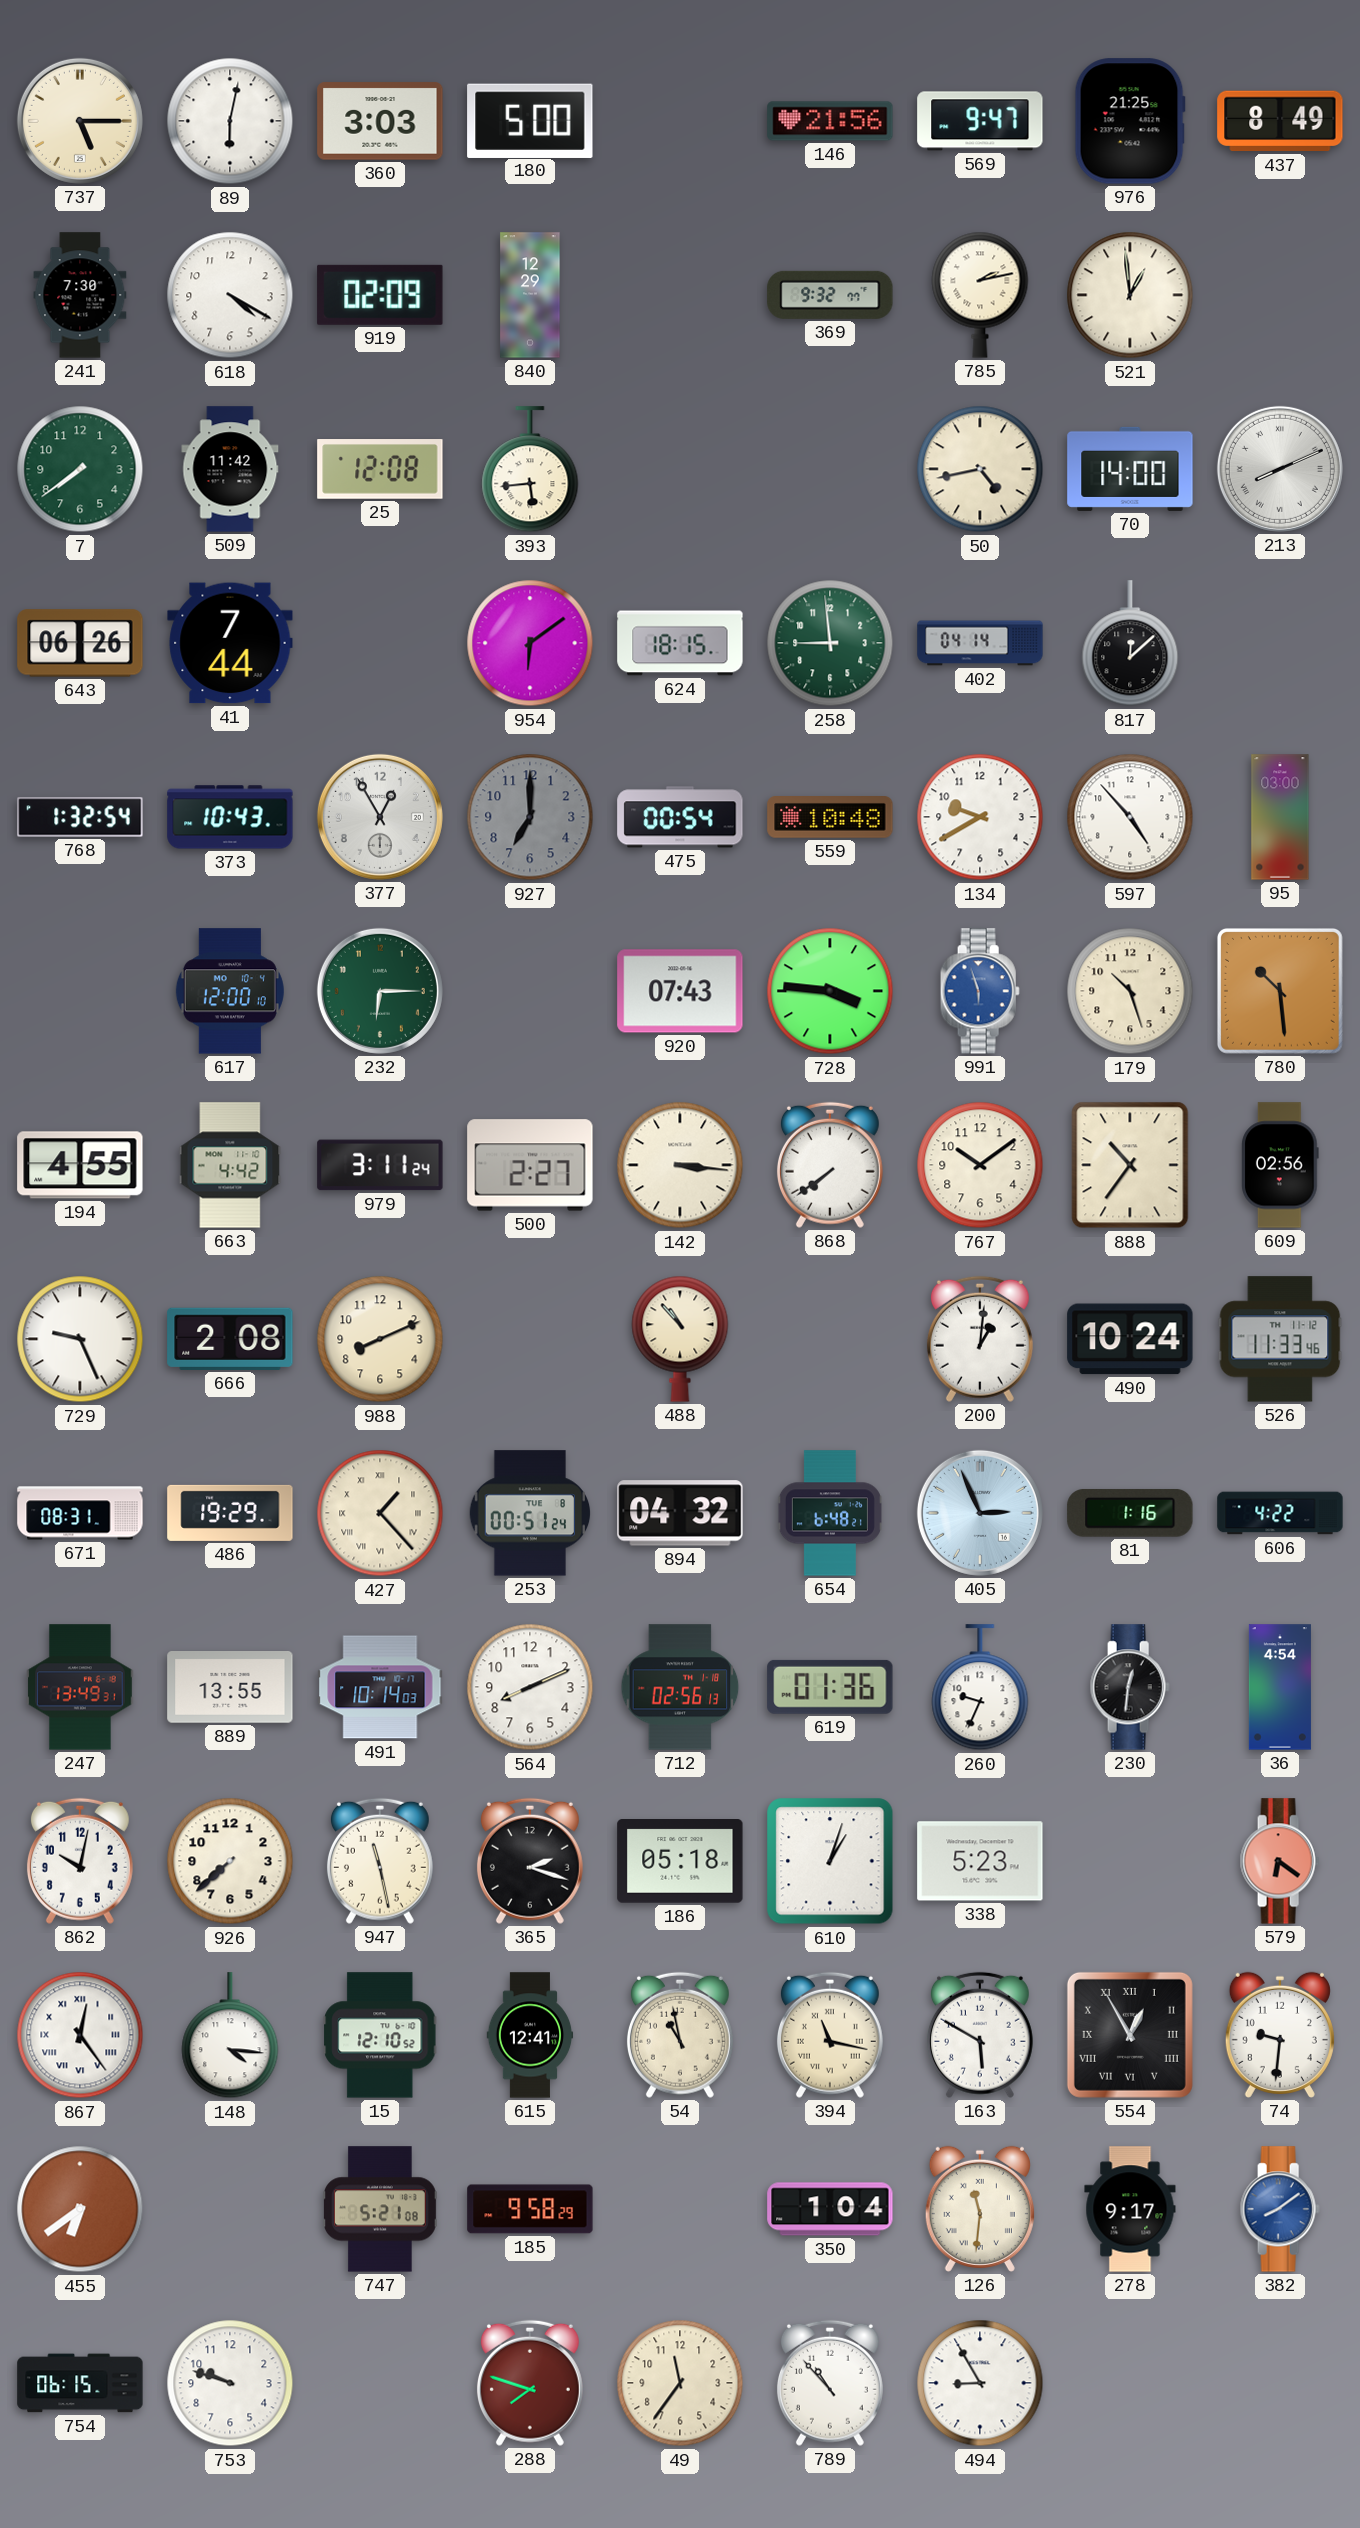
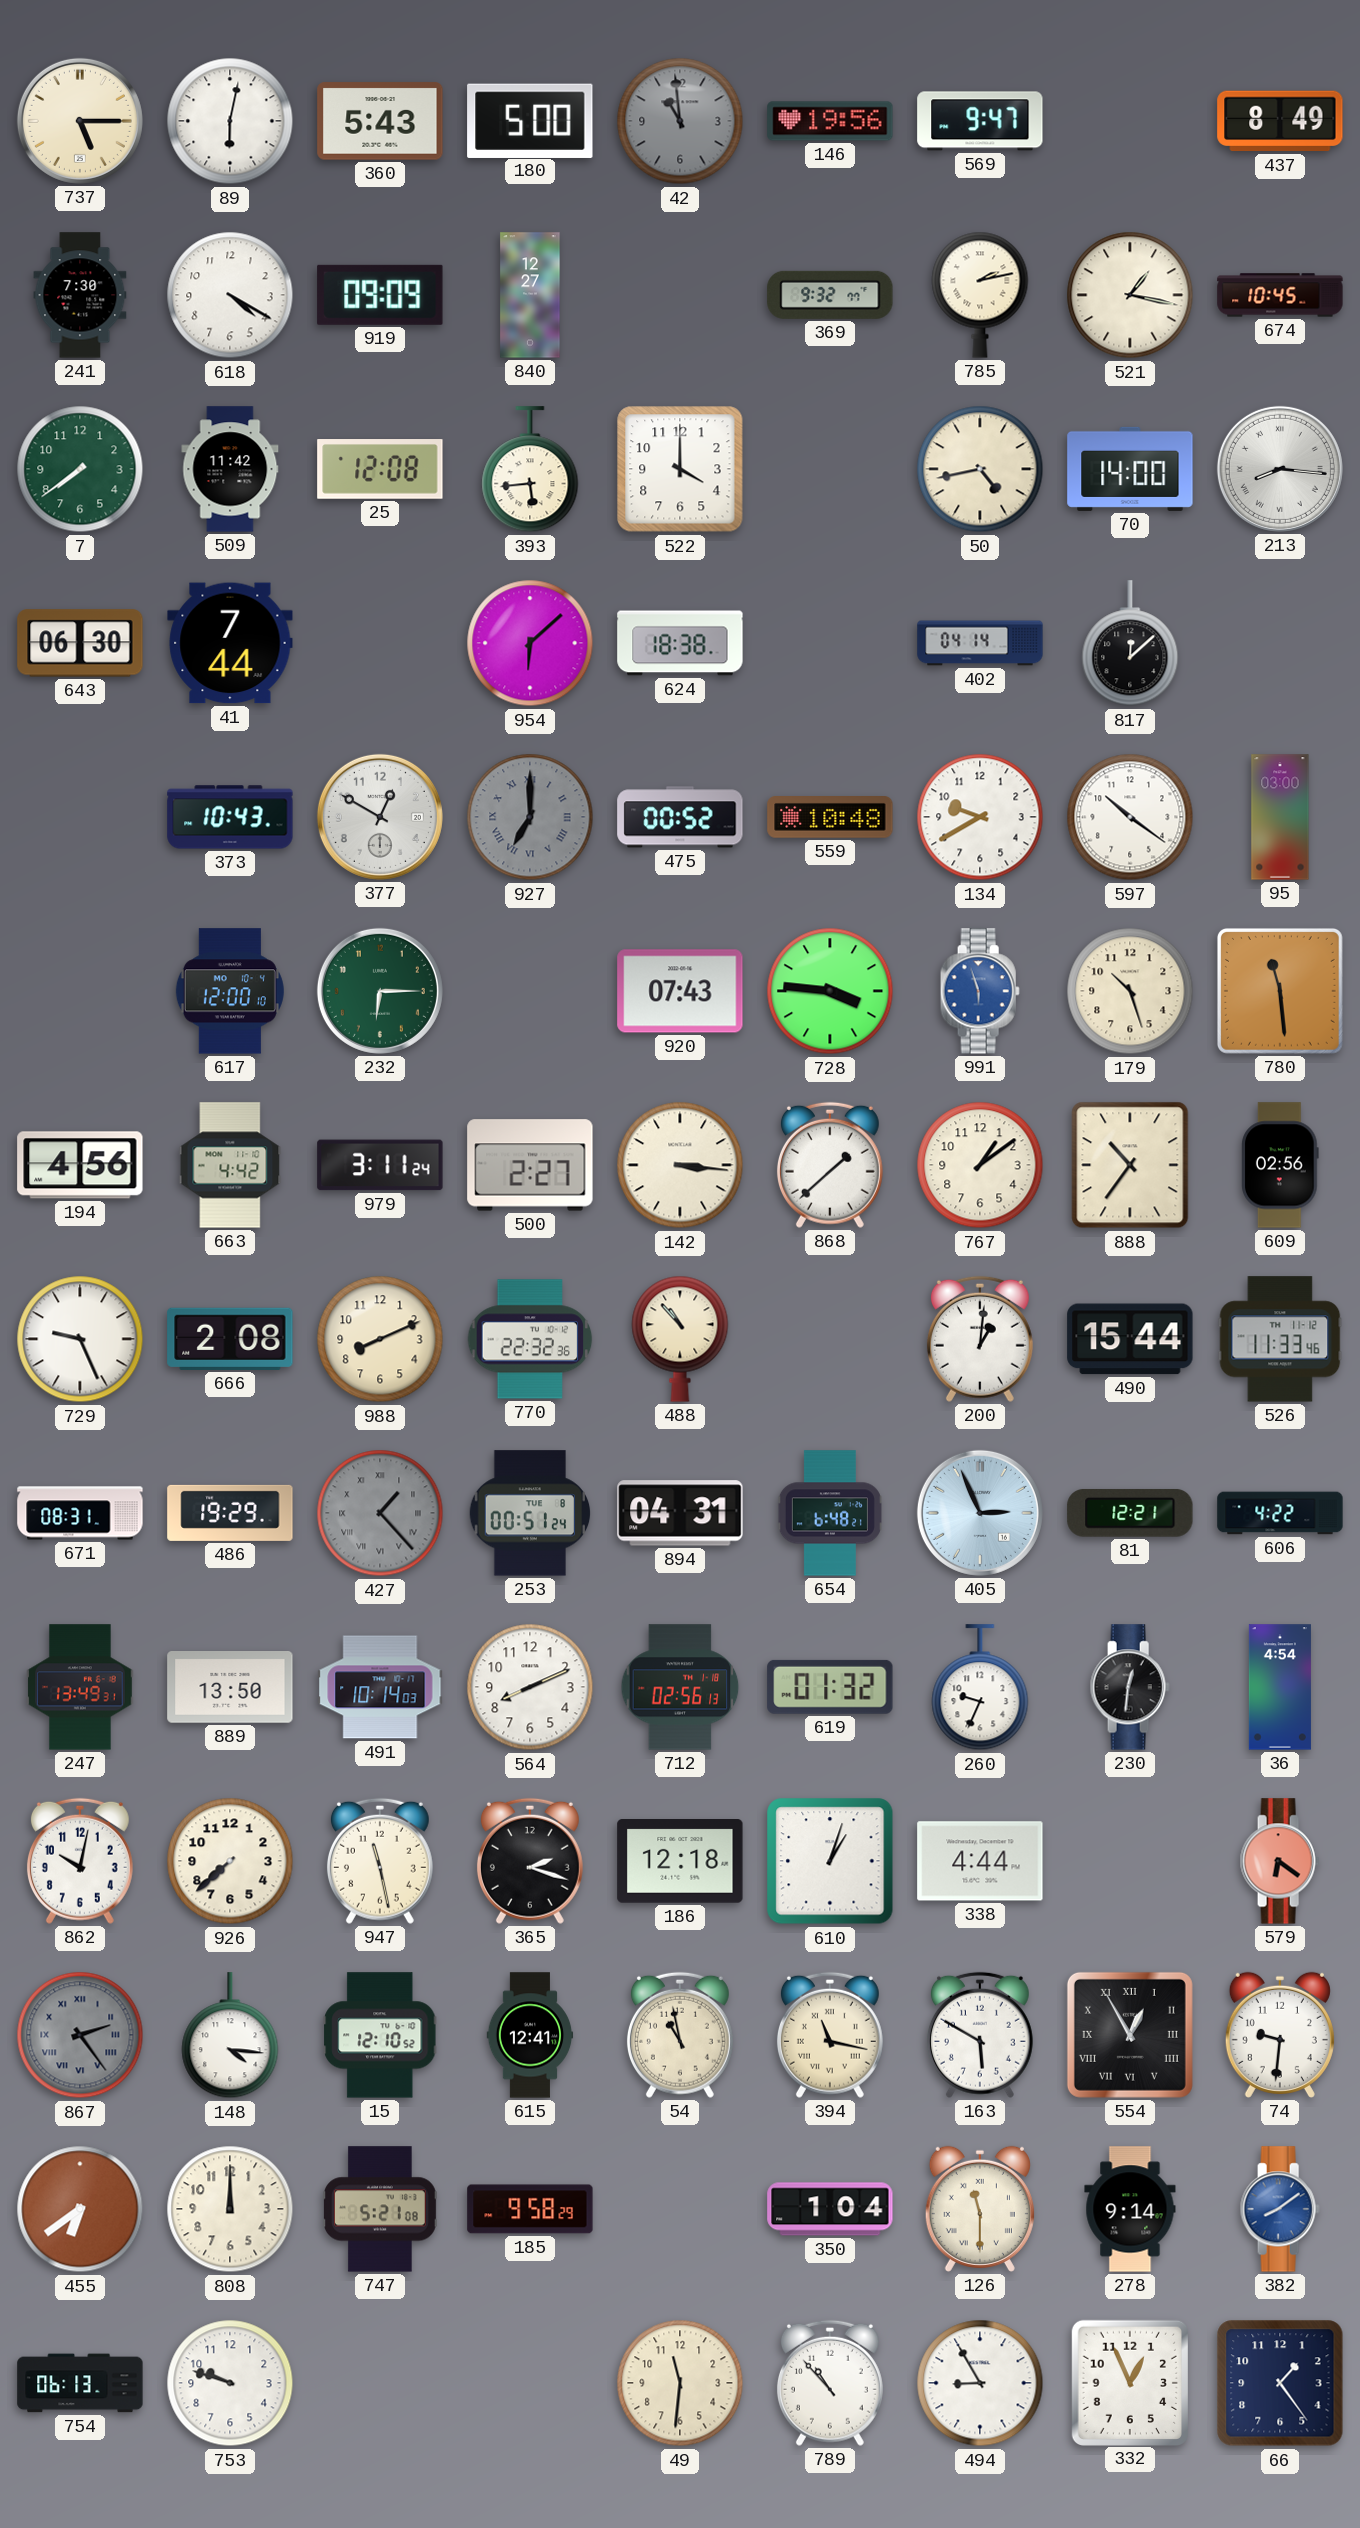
360: 3:03 -> 5:43
42: none -> 10:59
146: 21:56 -> 19:56
976: 21:25 -> none
919: 02:09 -> 09:09
840: 12:29 -> 12:27
521: 12:59 -> 1:17
674: none -> 10:45
522: none -> 4:00
213: 8:11 -> 8:16
643: 06:26 -> 06:30
954: 6:09 -> 6:08
624: 18:15 -> 18:38
258: 8:59 -> none
768: 1:32 -> none
377: 12:55 -> 12:50
927 numerals: Arabic -> Roman
475: 00:54 -> 00:52
597: 4:53 -> 10:21
780: 10:29 -> 11:29
194: 4:55 -> 4:56
868: 7:39 -> 1:38
767: 10:09 -> 1:09
770: none -> 22:32
490: 10:24 -> 15:44
427 dial: cream -> grey
894: 04:32 -> 04:31
81: 1:16 -> 12:21
889: 13:55 -> 13:50
619: 01:36 -> 01:32
186: 05:18 -> 12:18
338: 5:23 -> 4:44
867: 12:24 -> 2:24
867 dial: white -> grey
808: none -> 12:00
126: 11:31 -> 11:30
278: 9:17 -> 9:14
754: 06:15 -> 06:13
288: 7:48 -> none
49: 11:36 -> 11:31
332: none -> 12:56
66: none -> 1:24
